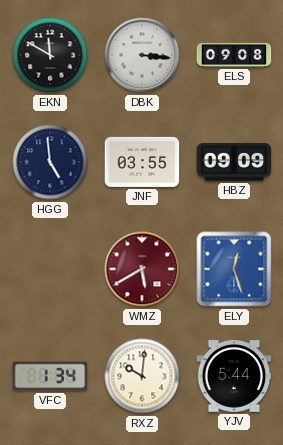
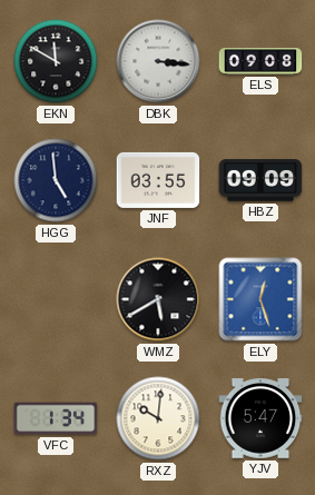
WMZ dial: burgundy -> black
YJV: 5:44 -> 5:47
